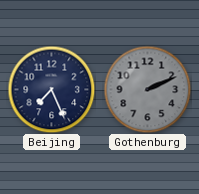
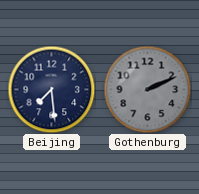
Beijing: 7:26 -> 7:29
